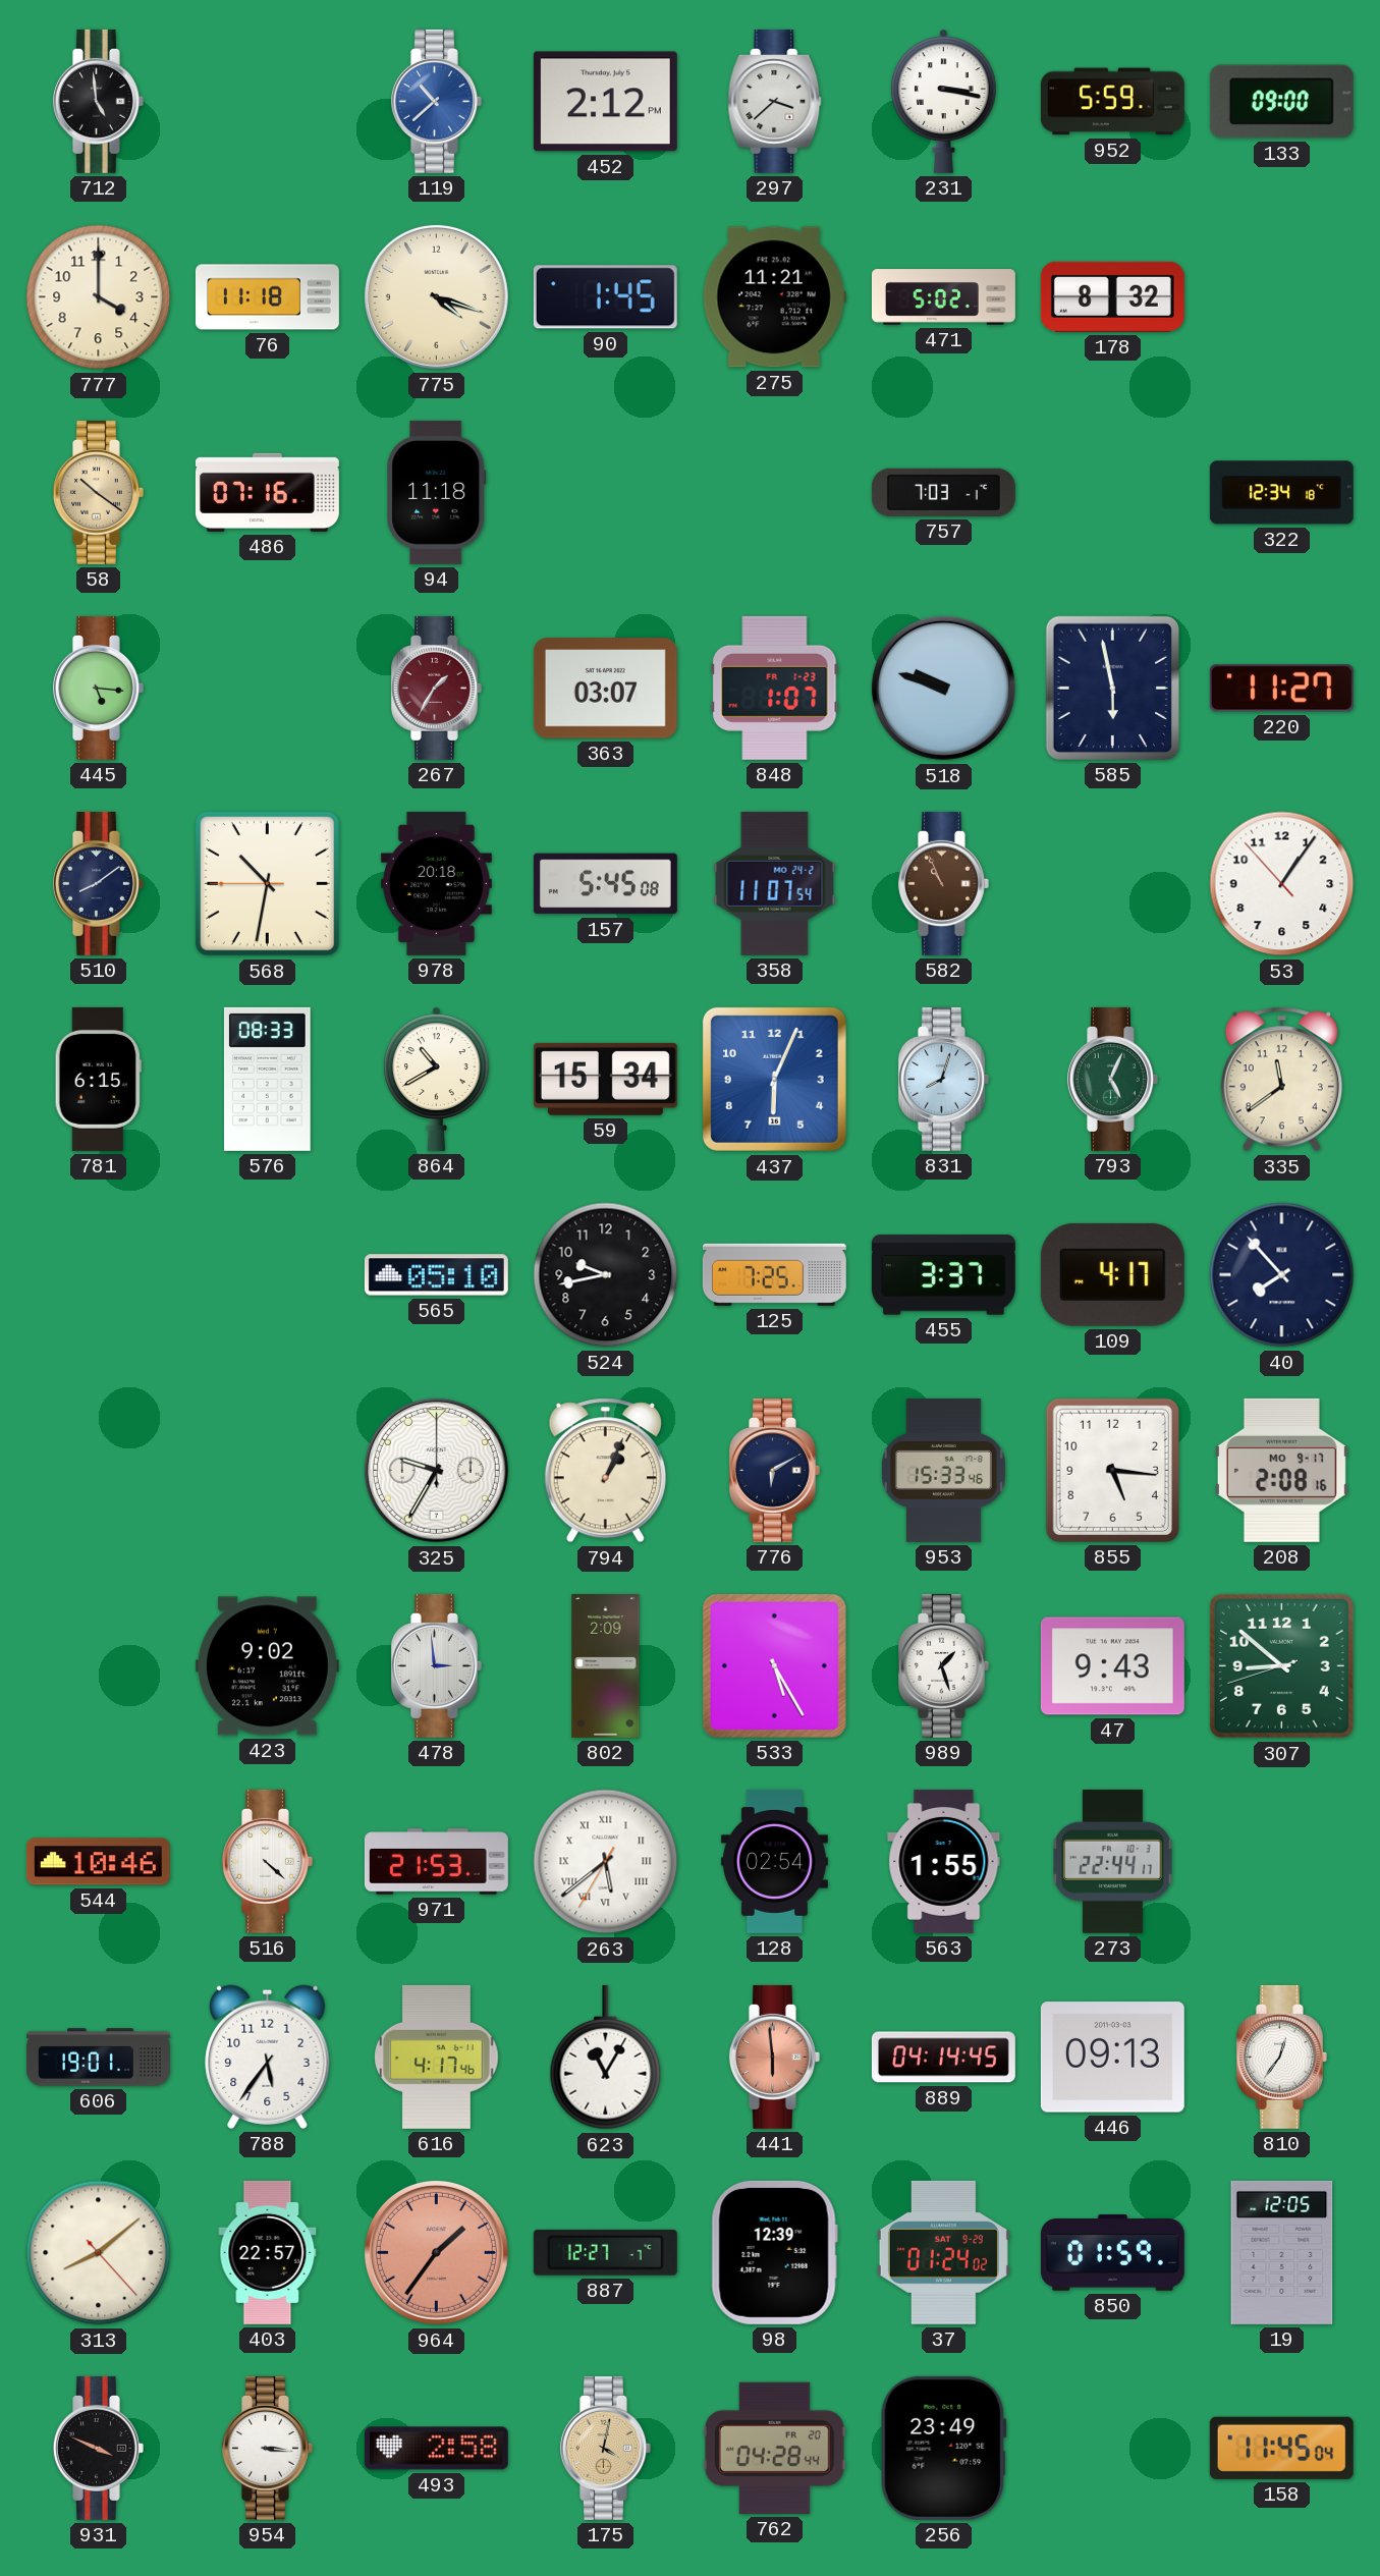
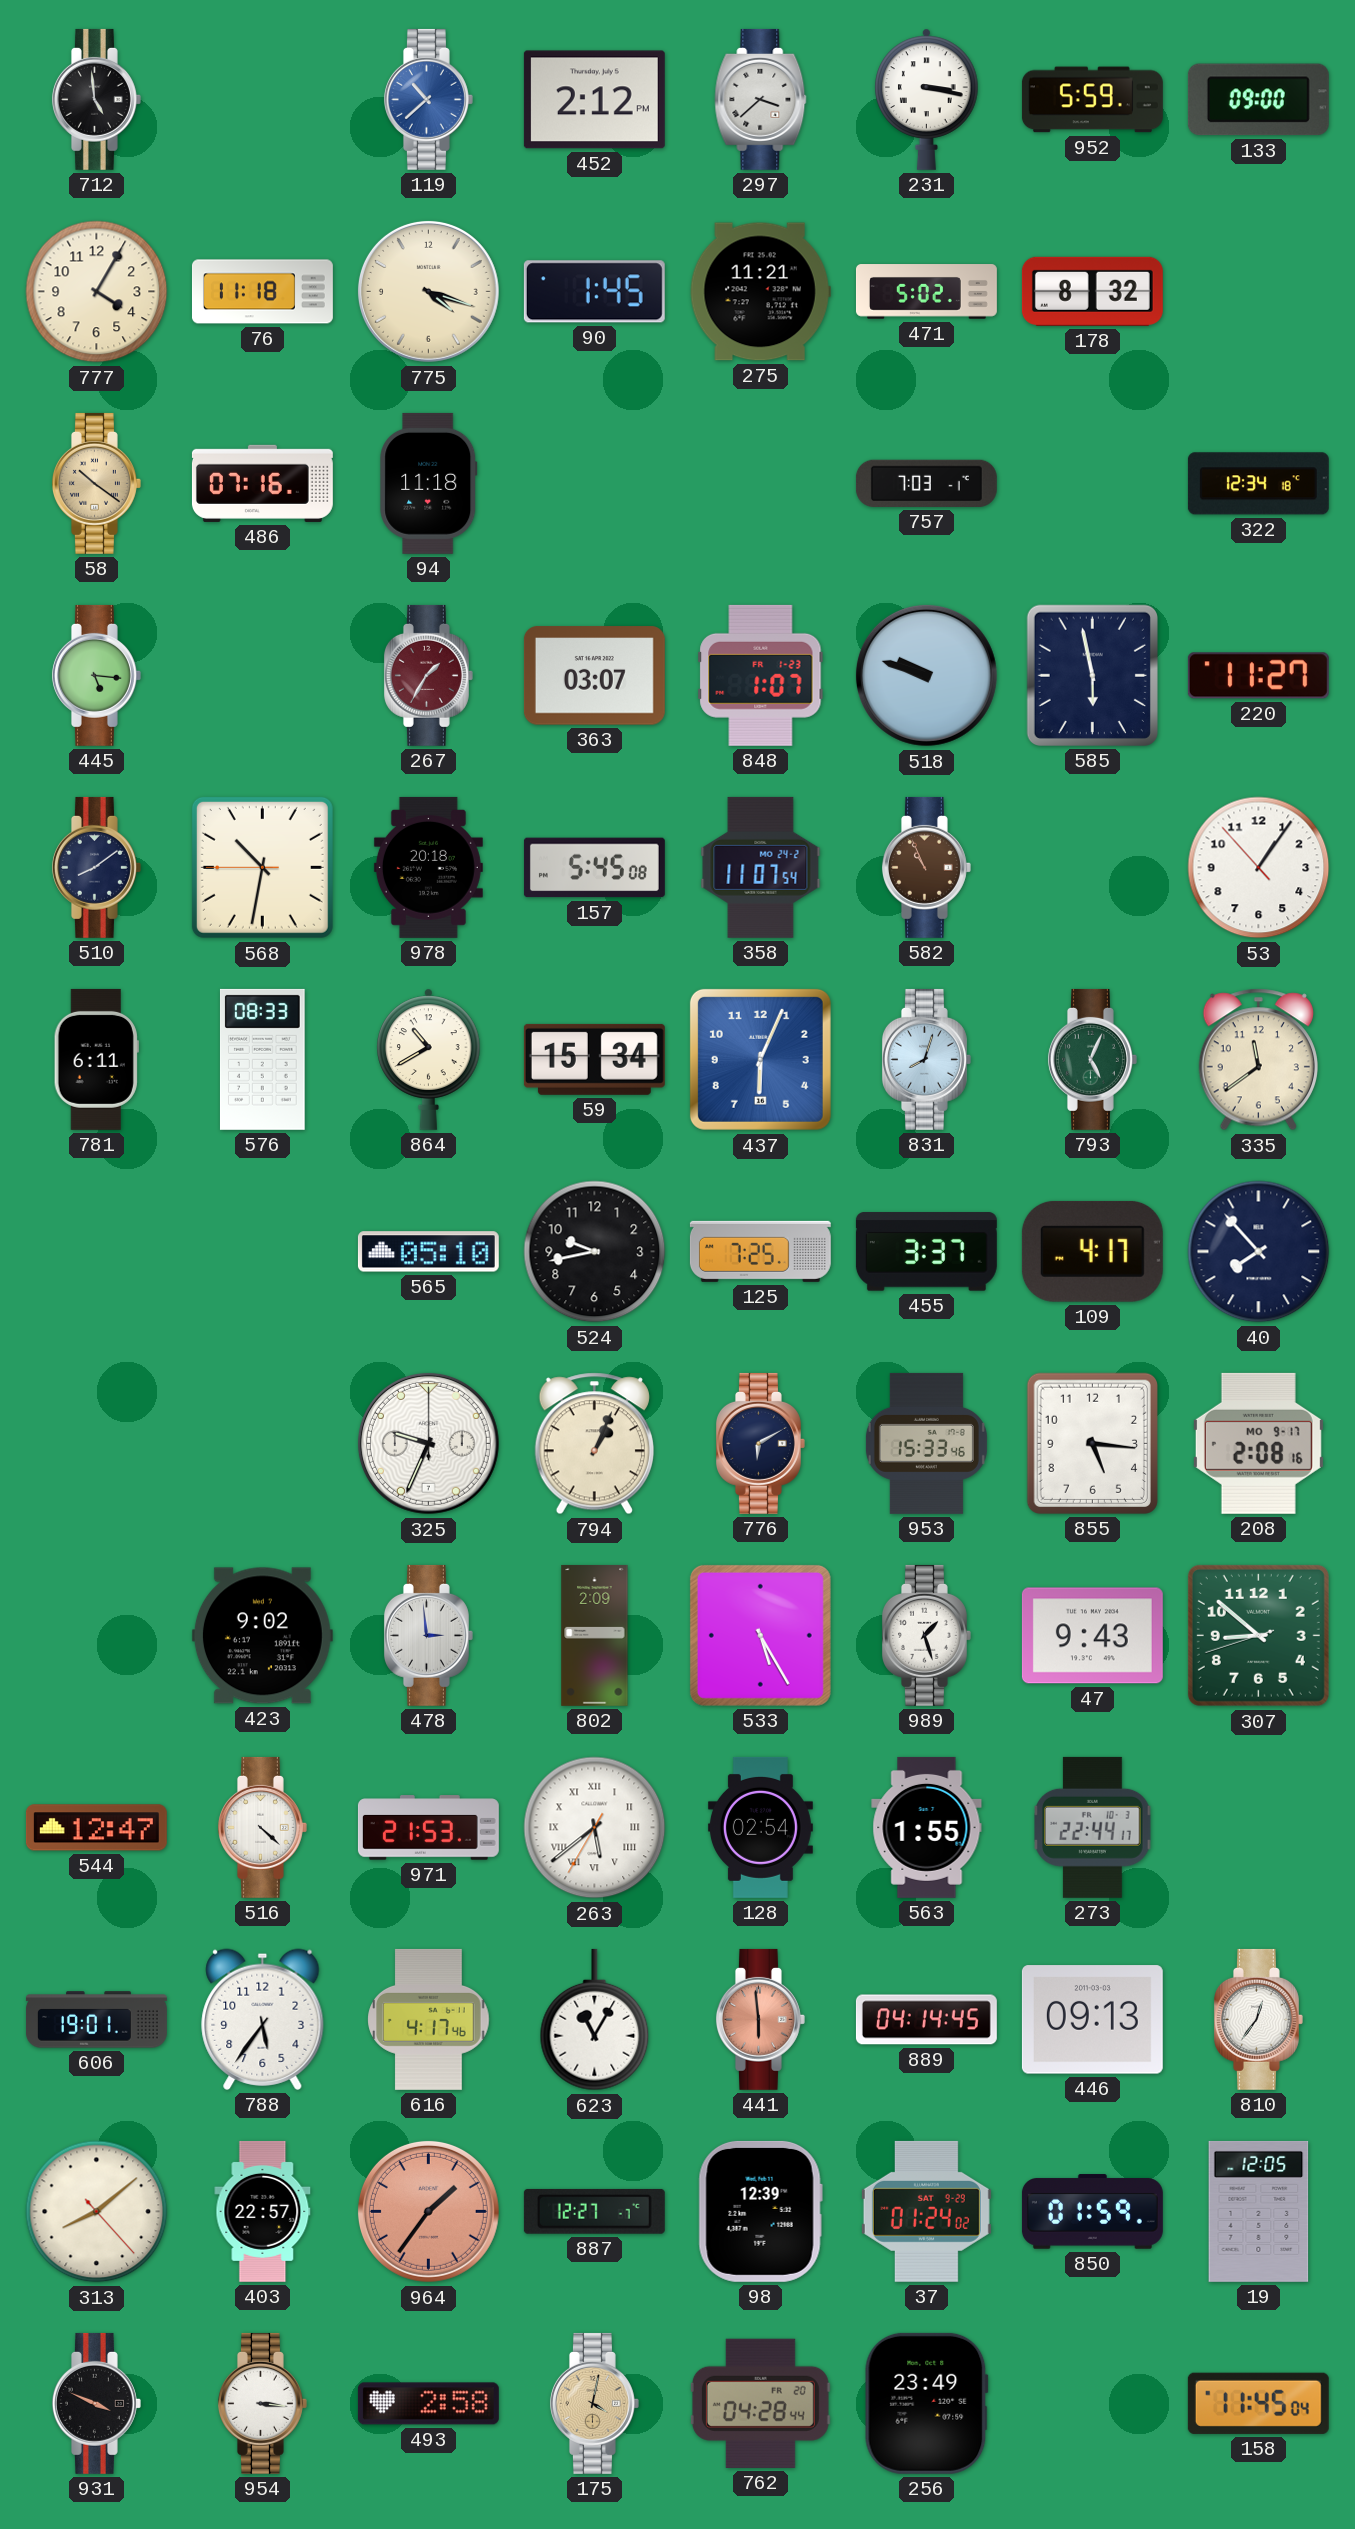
777: 4:00 -> 4:05
781: 6:15 -> 6:11
325: 9:35 -> 9:34
544: 10:46 -> 12:47
